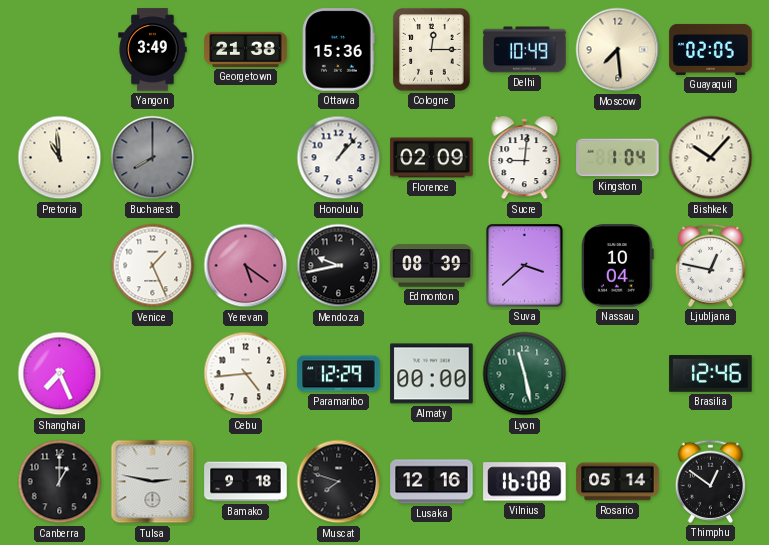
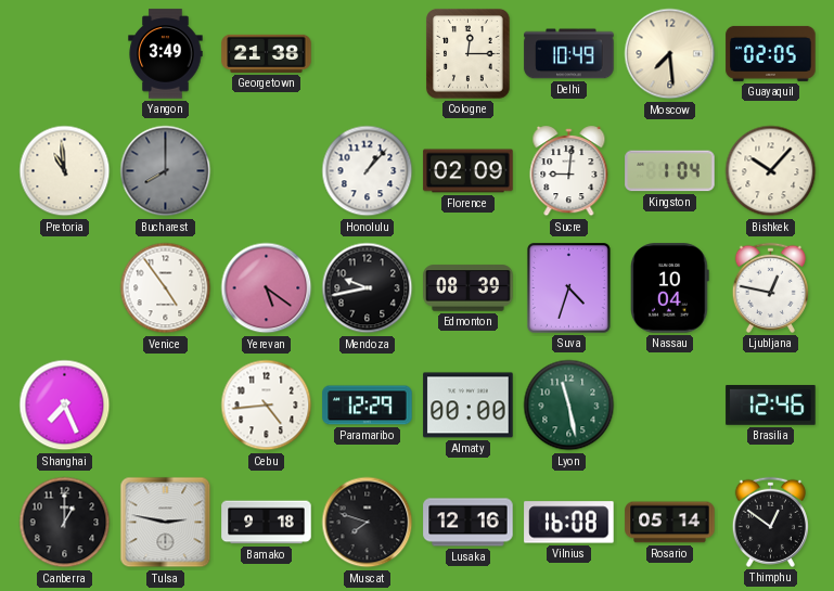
Ottawa: 15:36 -> none
Venice: 1:26 -> 4:54
Suva: 3:38 -> 4:33
